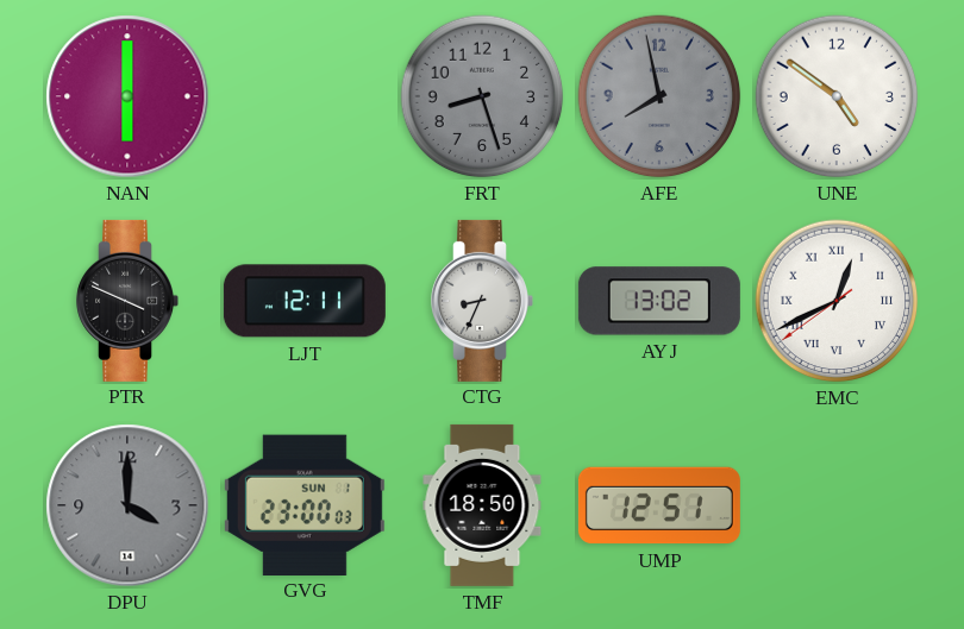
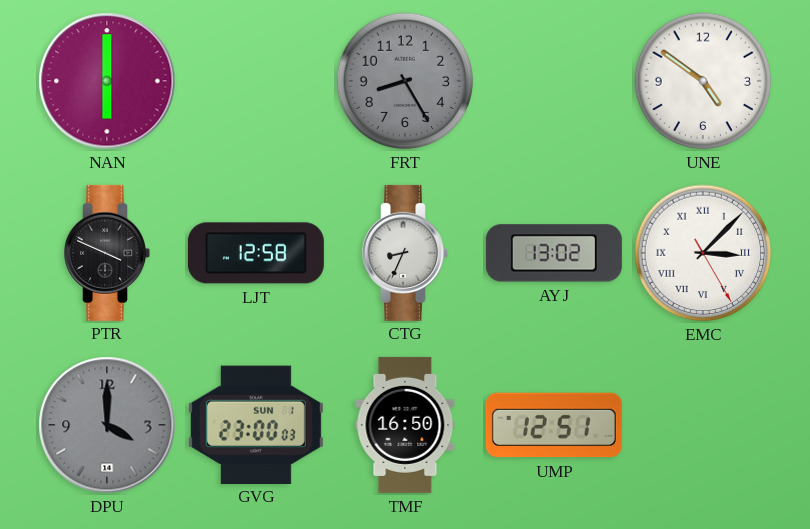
FRT: 8:27 -> 8:25
AFE: 7:58 -> none
LJT: 12:11 -> 12:58
EMC: 12:40 -> 3:07
TMF: 18:50 -> 16:50
